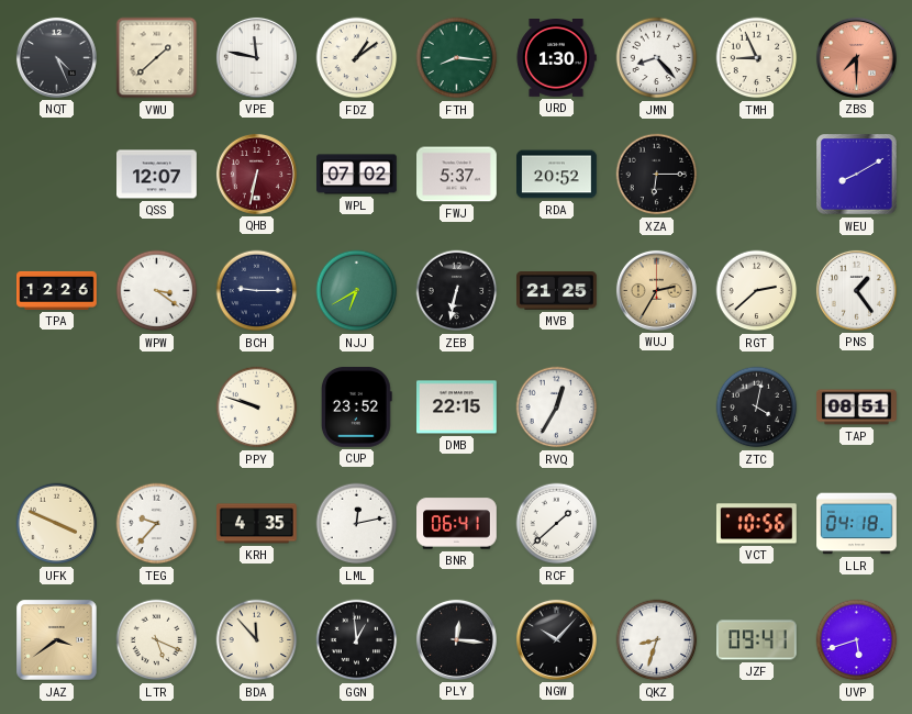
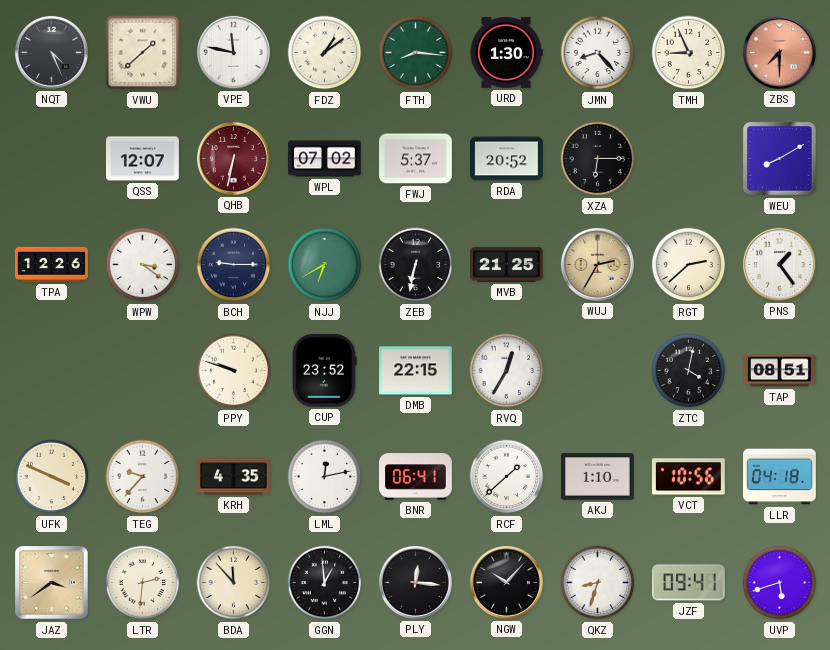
AKJ: none -> 1:10
LTR: 5:19 -> 2:31
